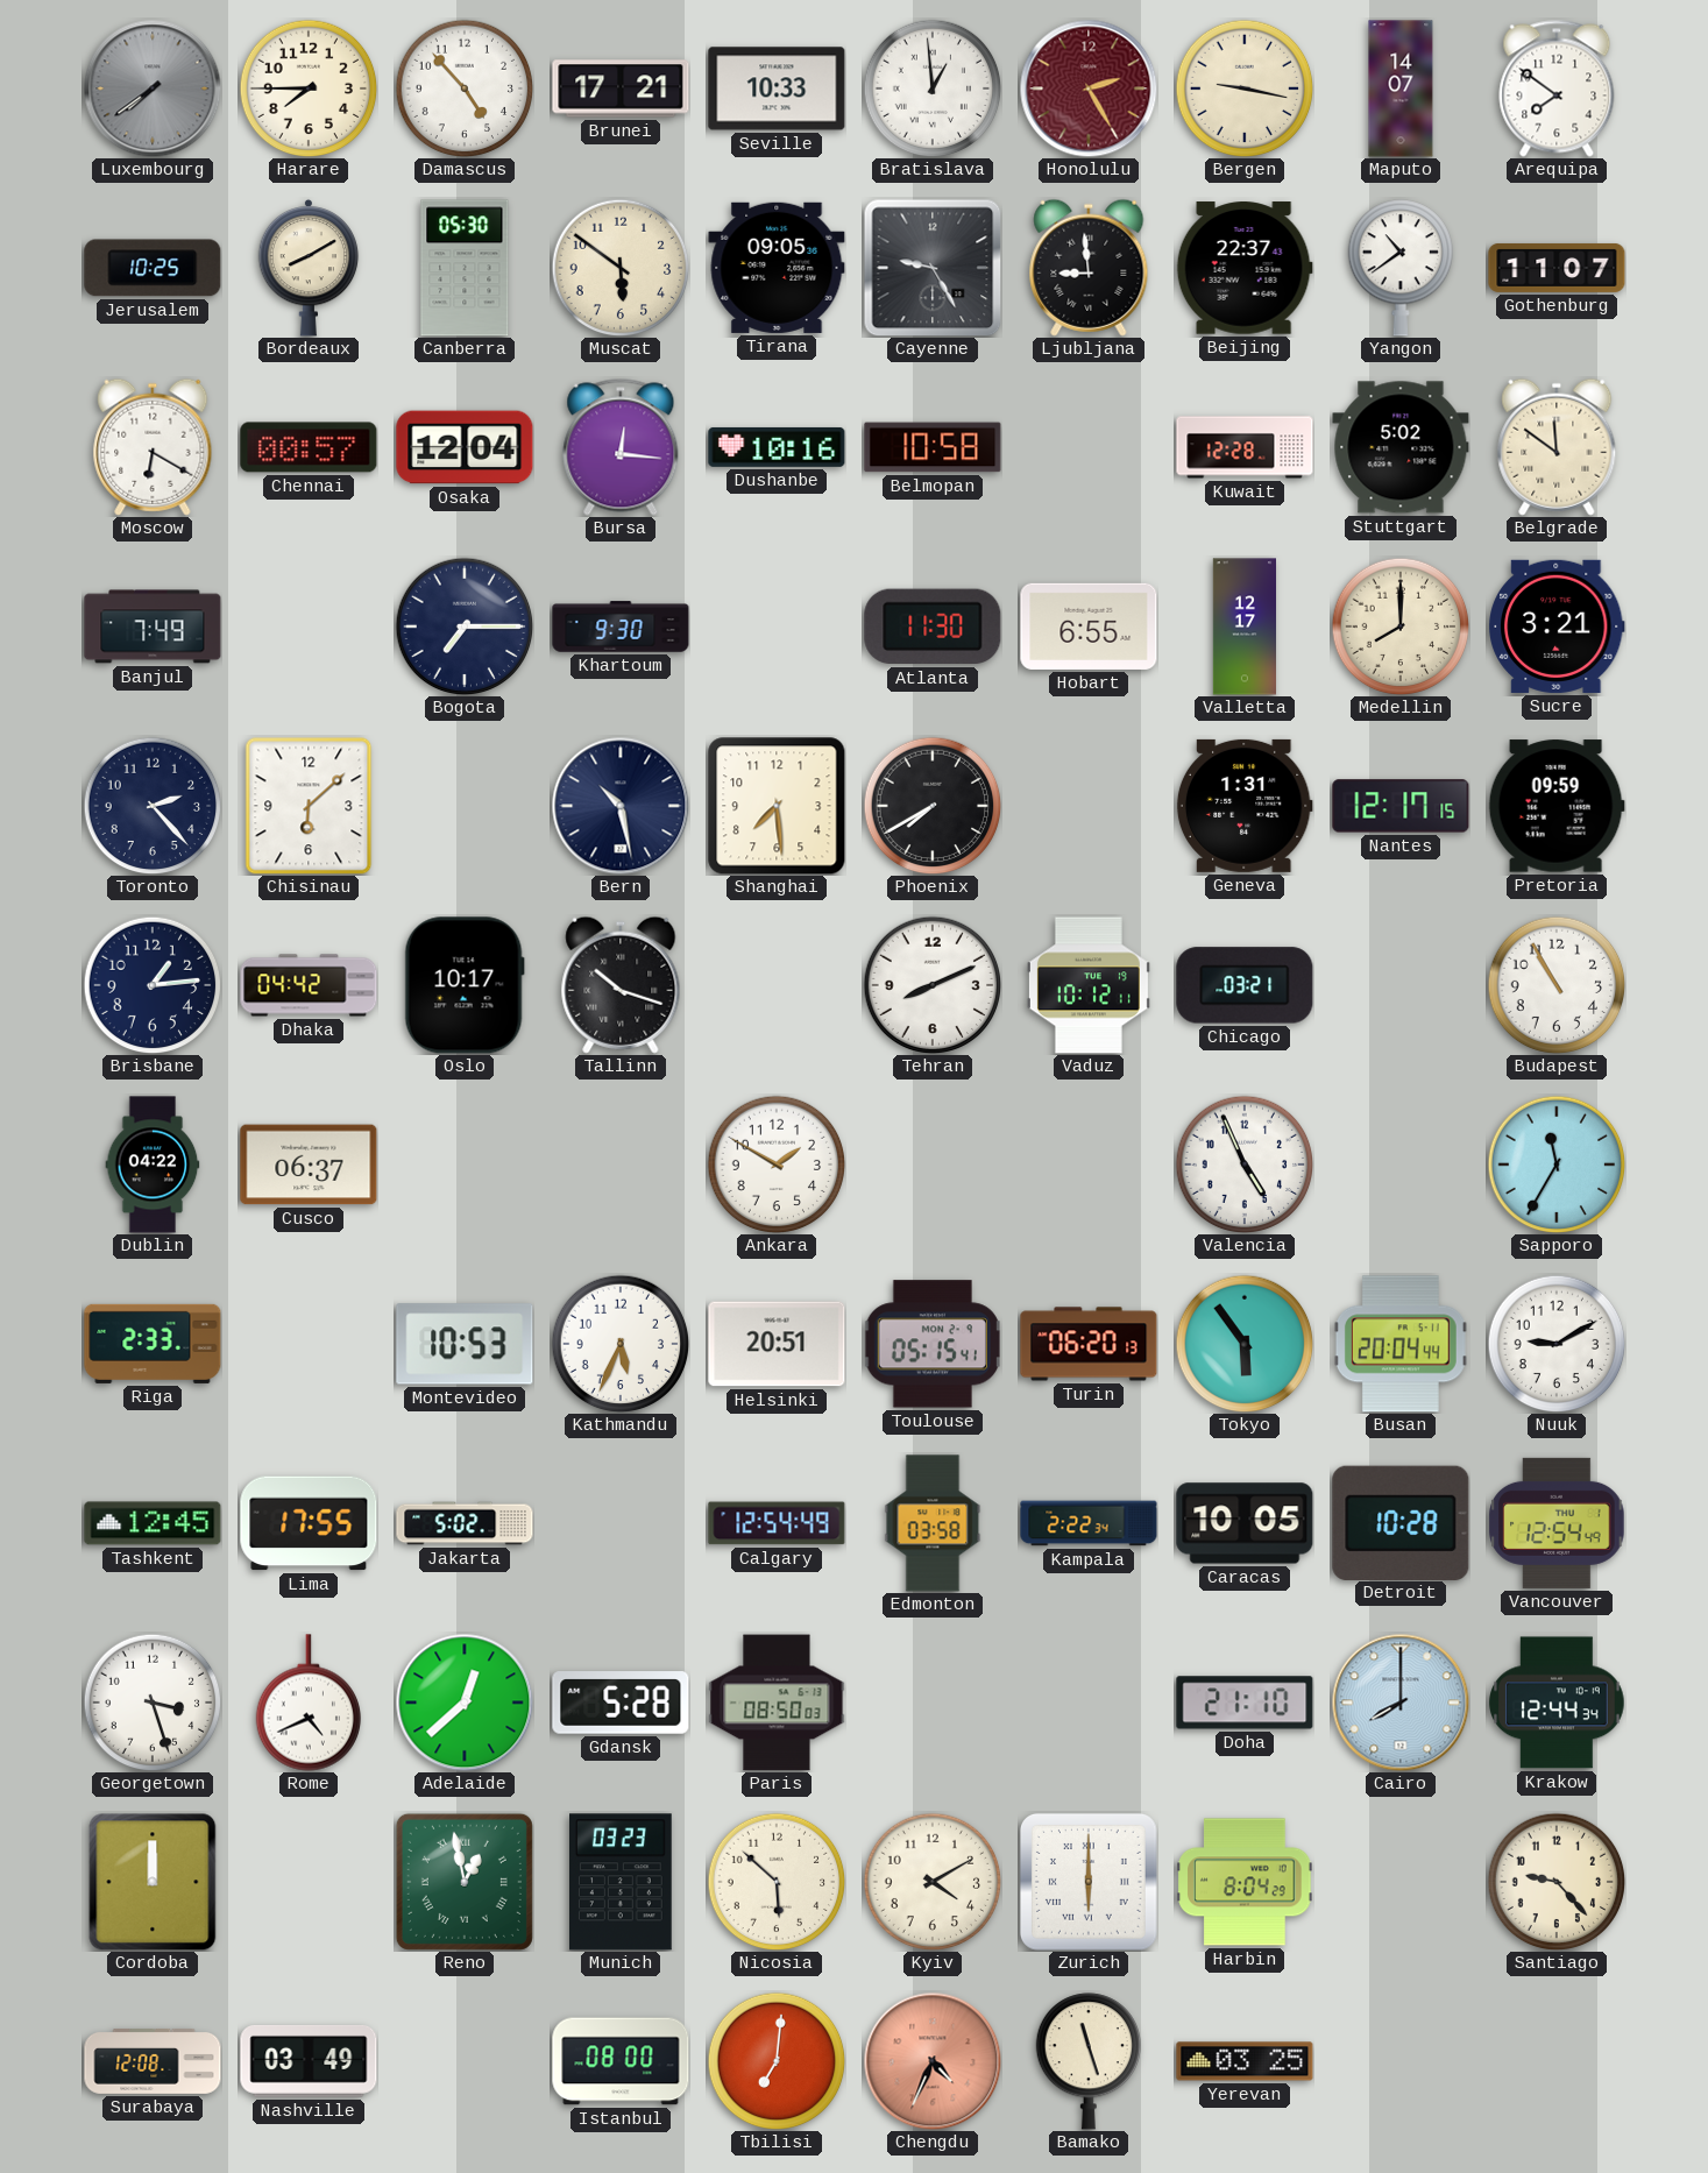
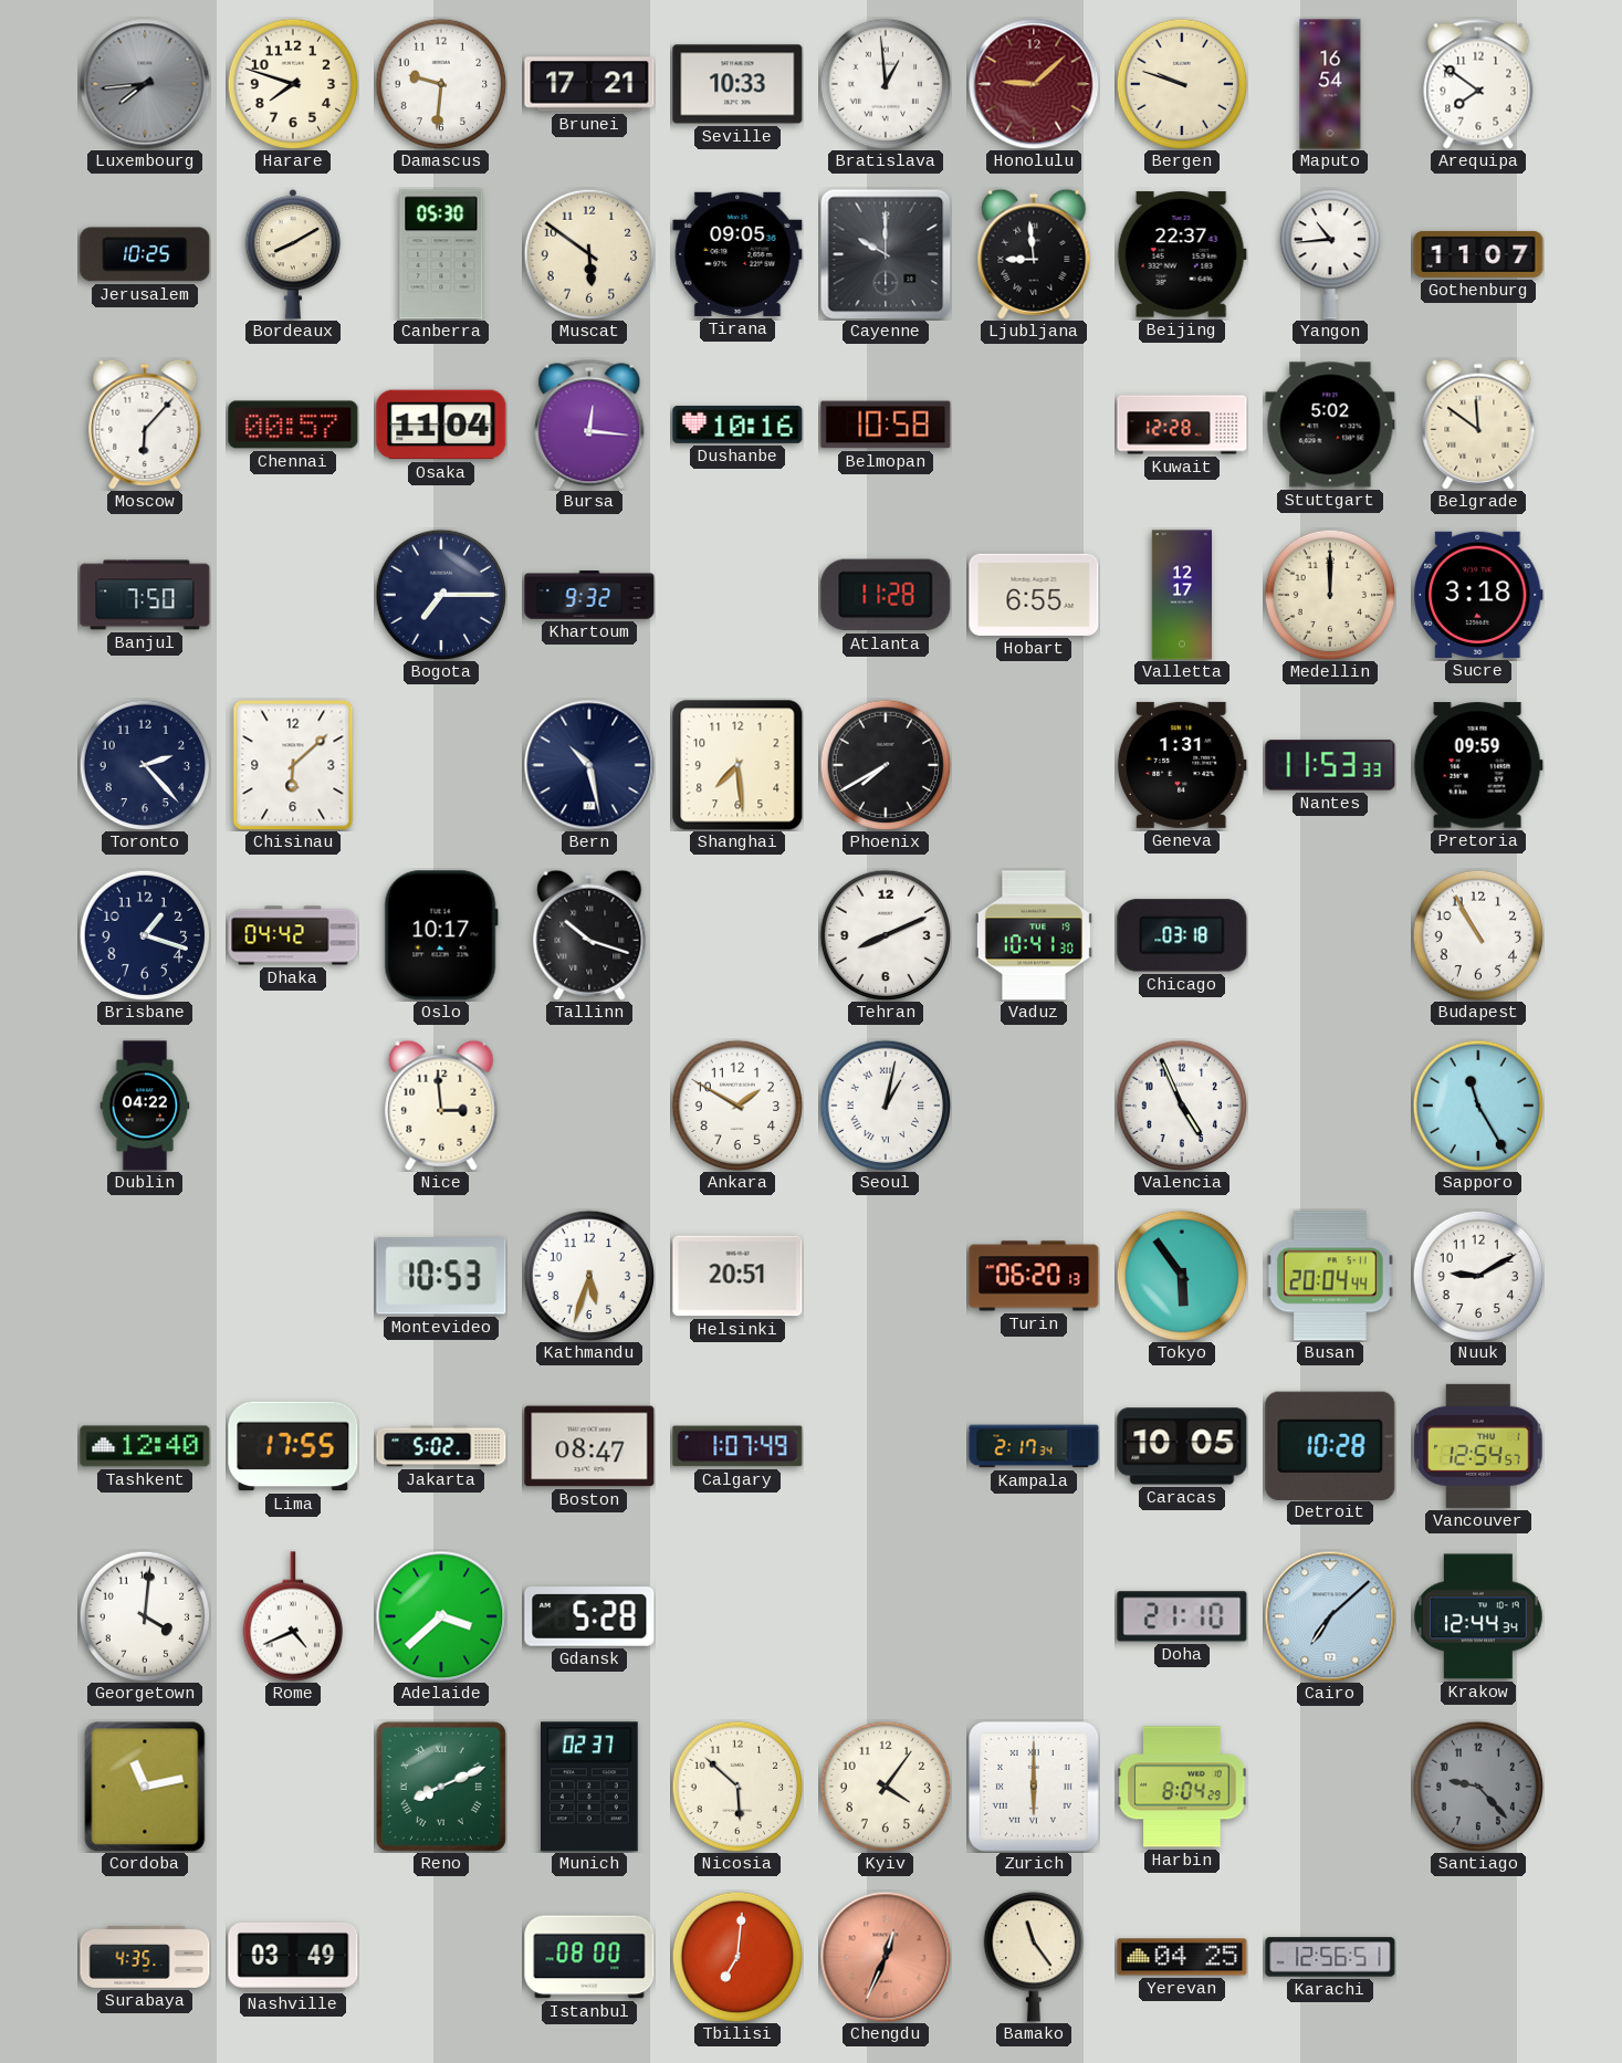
Luxembourg: 7:39 -> 7:44
Harare: 7:45 -> 7:48
Damascus: 4:53 -> 9:31
Honolulu: 2:25 -> 9:08
Bergen: 9:17 -> 9:48
Maputo: 14:07 -> 16:54
Cayenne: 9:25 -> 10:00
Yangon: 10:39 -> 10:44
Moscow: 6:20 -> 6:07
Osaka: 12:04 -> 11:04
Banjul: 7:49 -> 7:50
Khartoum: 9:30 -> 9:32
Atlanta: 11:30 -> 11:28
Medellin: 8:00 -> 12:00
Sucre: 3:21 -> 3:18
Nantes: 12:17 -> 11:53
Brisbane: 1:14 -> 1:18
Vaduz: 10:12 -> 10:41
Chicago: 03:21 -> 03:18
Cusco: 06:37 -> none
Nice: none -> 2:59
Seoul: none -> 1:02
Sapporo: 11:35 -> 11:25
Riga: 2:33 -> none
Kathmandu: 5:34 -> 5:33
Toulouse: 05:15 -> none
Tashkent: 12:45 -> 12:40
Boston: none -> 08:47
Calgary: 12:54 -> 1:07
Edmonton: 03:58 -> none
Kampala: 2:22 -> 2:17
Vancouver: 12:54:49 -> 12:54:57
Georgetown: 3:27 -> 4:01
Adelaide: 12:38 -> 3:38
Paris: 08:50 -> none
Cairo: 8:00 -> 7:08
Cordoba: 12:00 -> 11:13
Reno: 12:58 -> 8:11
Munich: 03:23 -> 02:37
Kyiv: 4:10 -> 4:06
Santiago dial: cream -> grey
Surabaya: 12:08 -> 4:35
Chengdu: 4:34 -> 12:34
Bamako: 11:27 -> 11:24
Yerevan: 03:25 -> 04:25
Karachi: none -> 12:56
